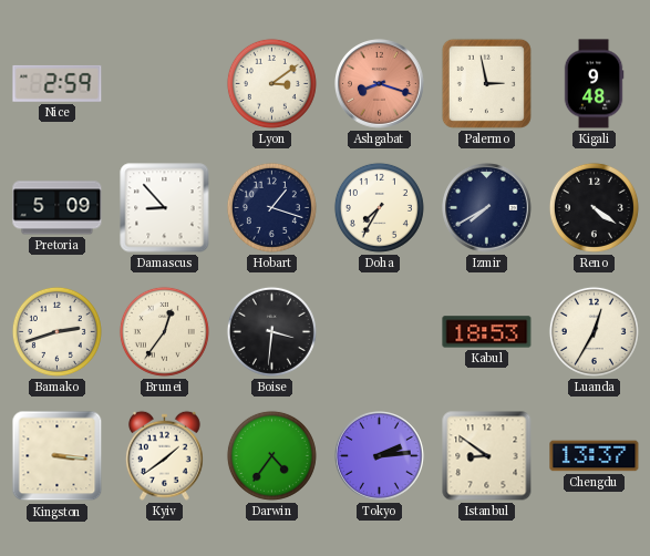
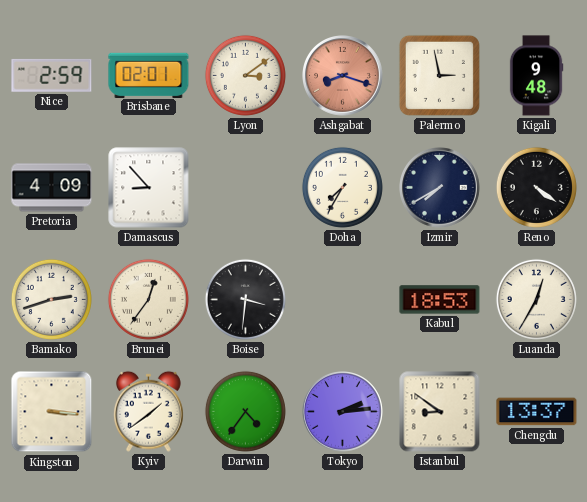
Brisbane: none -> 02:01
Pretoria: 5:09 -> 4:09
Hobart: 1:18 -> none
